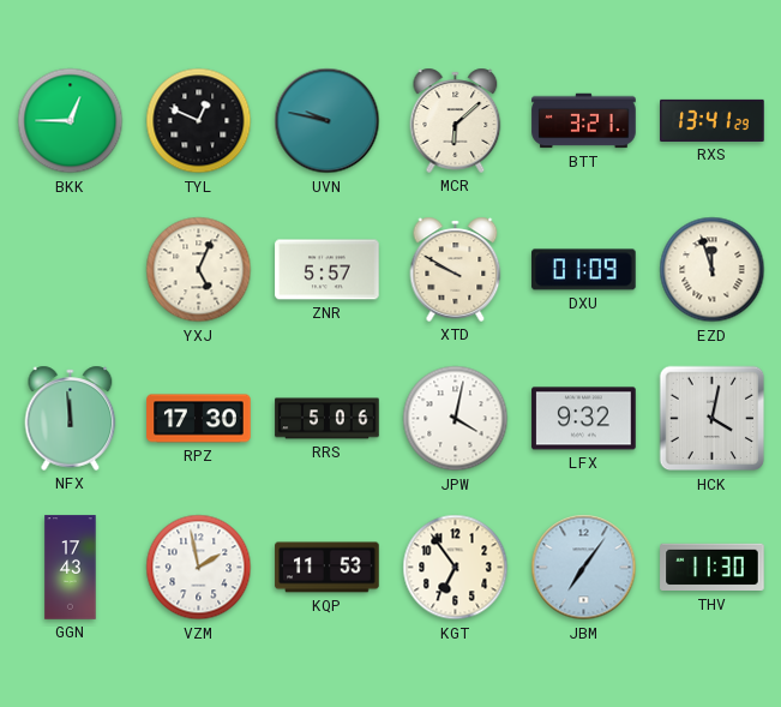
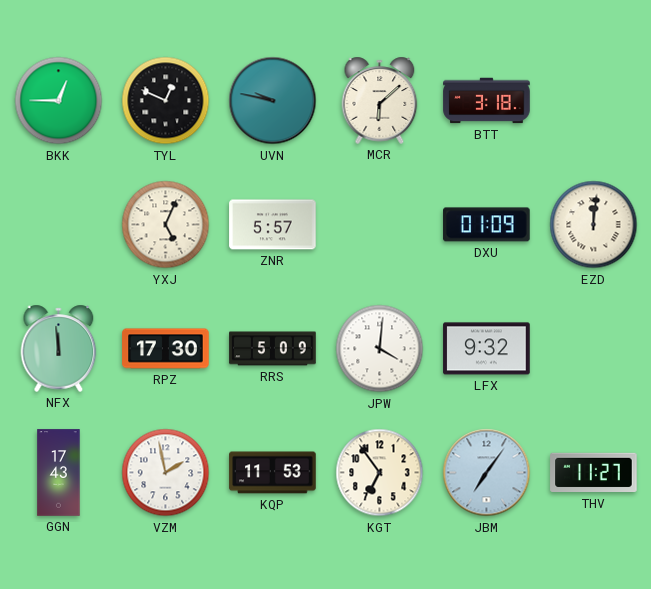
BTT: 3:21 -> 3:18
RXS: 13:41 -> none
XTD: 9:50 -> none
EZD: 11:57 -> 12:01
RRS: 5:06 -> 5:09
JPW: 4:02 -> 4:01
HCK: 4:02 -> none
THV: 11:30 -> 11:27
